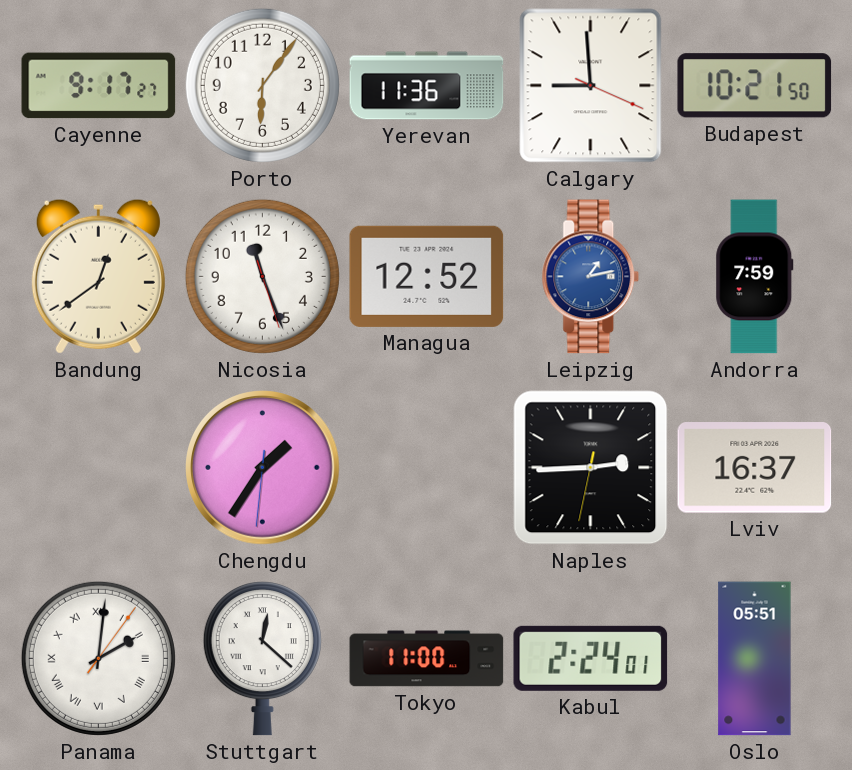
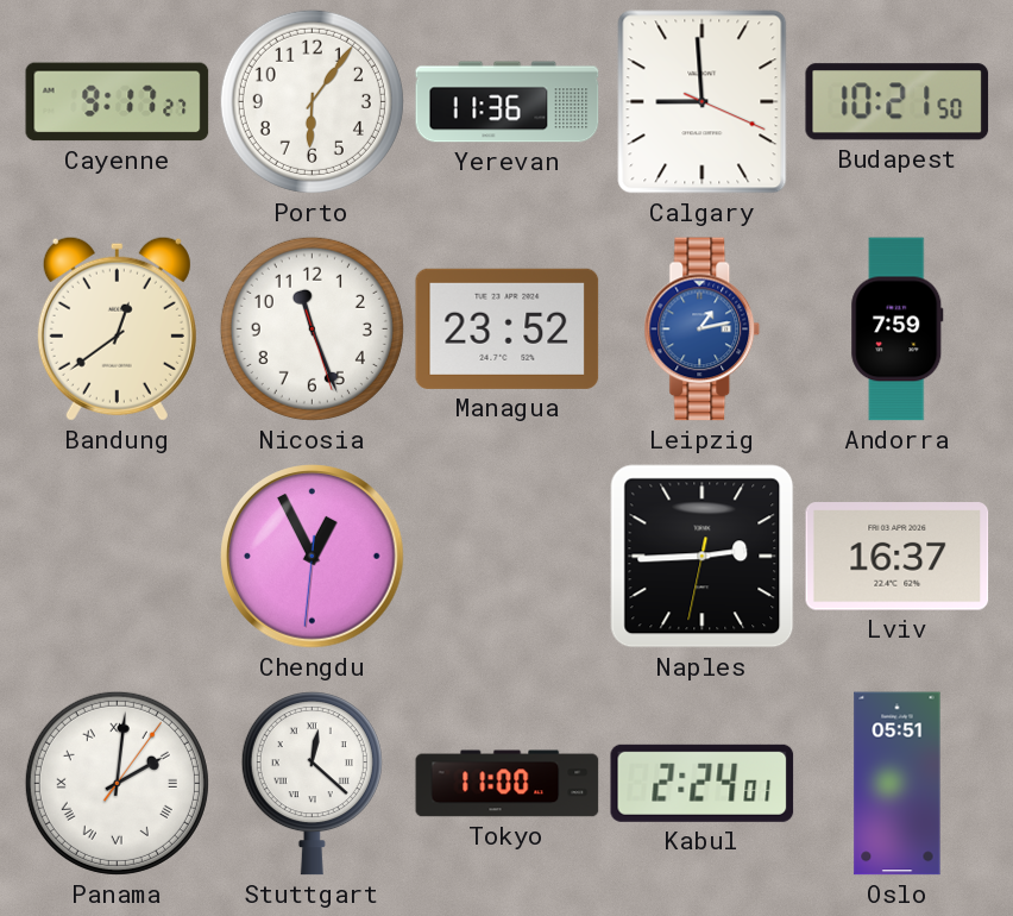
Managua: 12:52 -> 23:52
Chengdu: 1:35 -> 12:55
